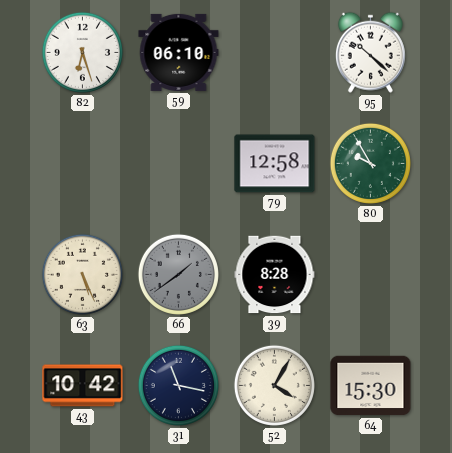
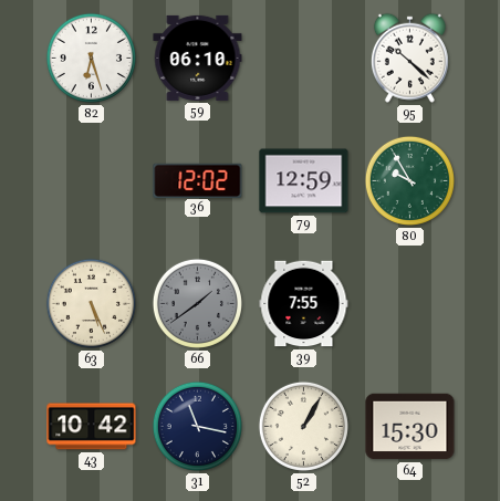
36: none -> 12:02
79: 12:58 -> 12:59
39: 8:28 -> 7:55
52: 4:05 -> 1:05
